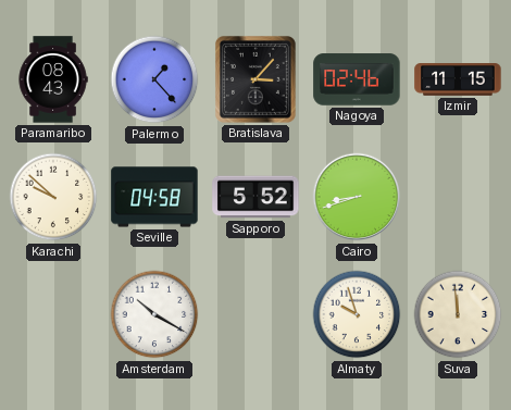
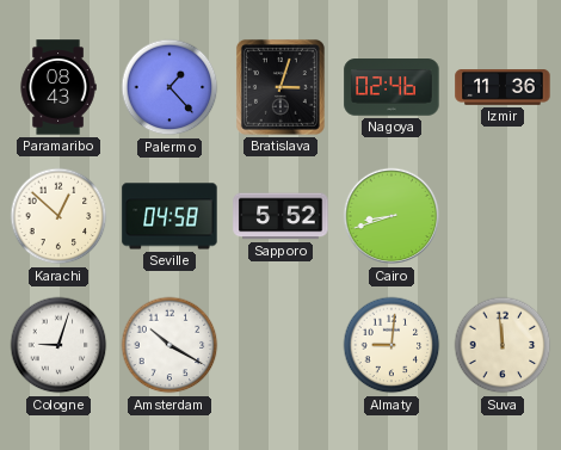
Bratislava: 3:07 -> 3:03
Izmir: 11:15 -> 11:36
Karachi: 9:52 -> 12:52
Cologne: none -> 9:03
Almaty: 9:57 -> 9:01
